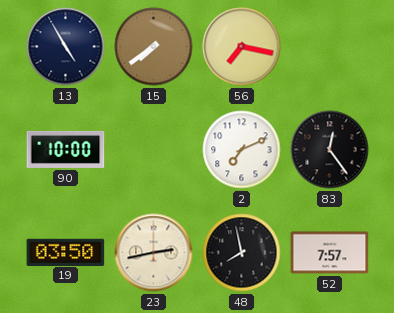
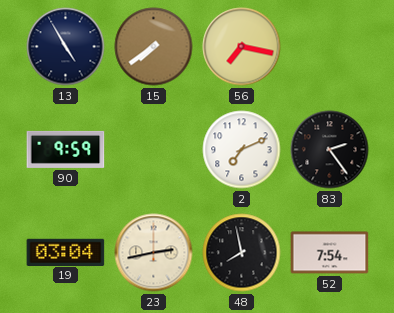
90: 10:00 -> 9:59
83: 12:24 -> 2:24
19: 03:50 -> 03:04
52: 7:57 -> 7:54
